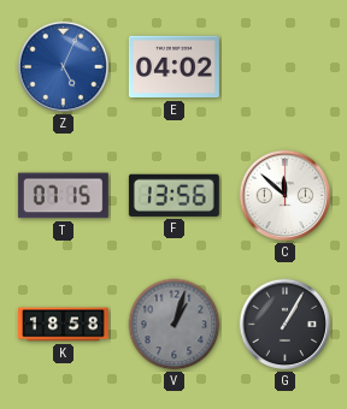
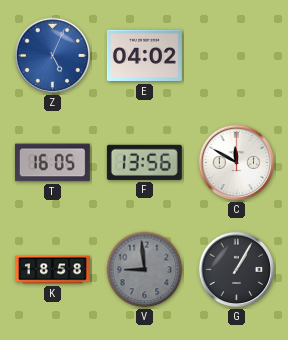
T: 07:15 -> 16:05
C: 11:52 -> 11:50
V: 1:03 -> 8:59
